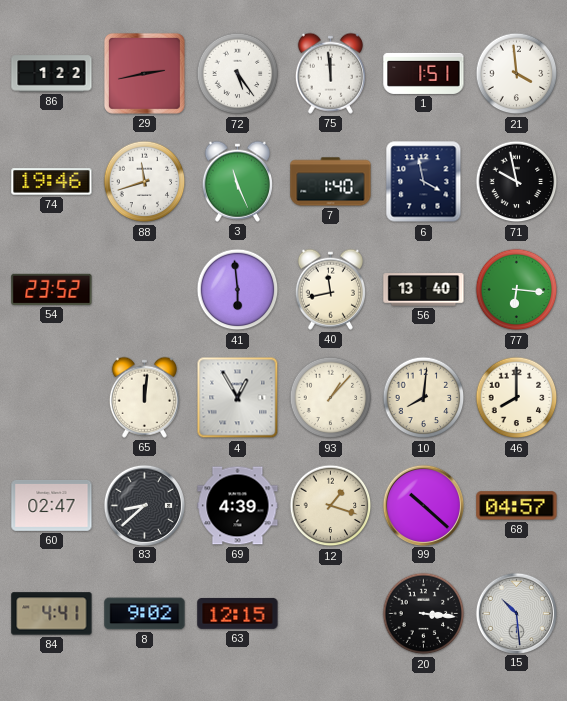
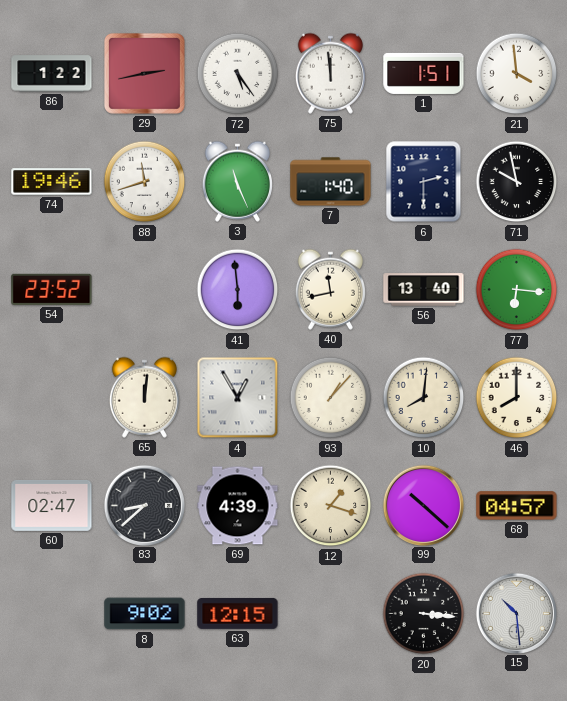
6: 3:58 -> 2:30
84: 4:41 -> none
